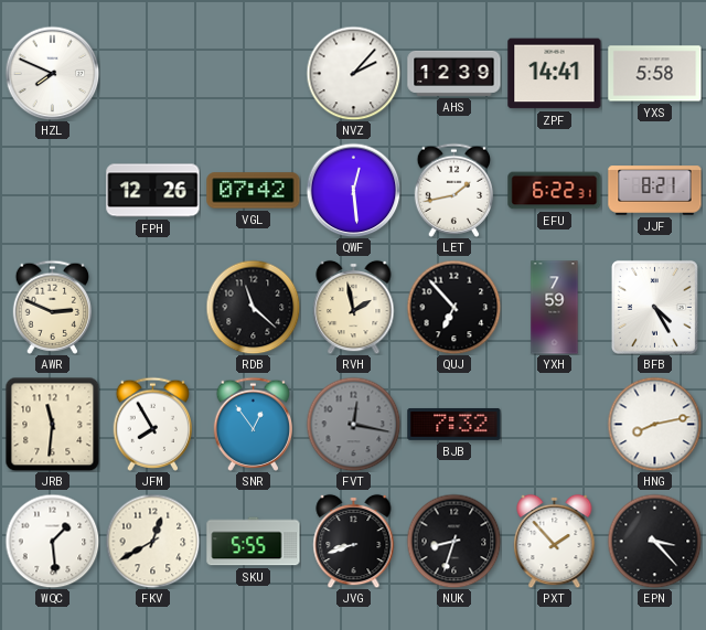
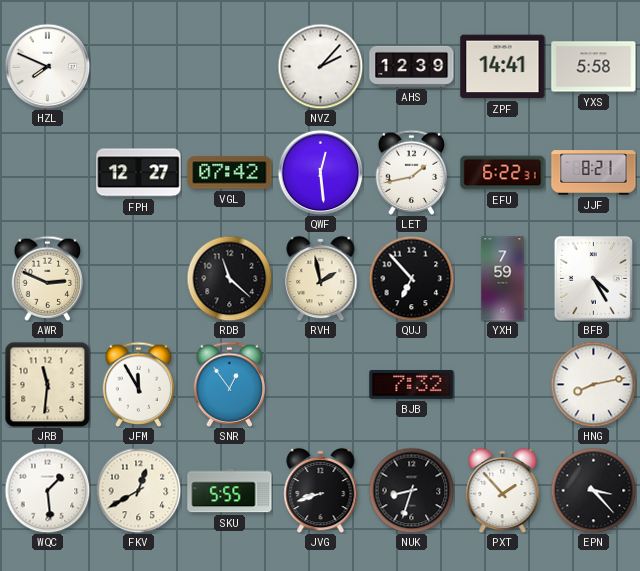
FPH: 12:26 -> 12:27
JFM: 7:55 -> 11:55
FVT: 12:17 -> none
